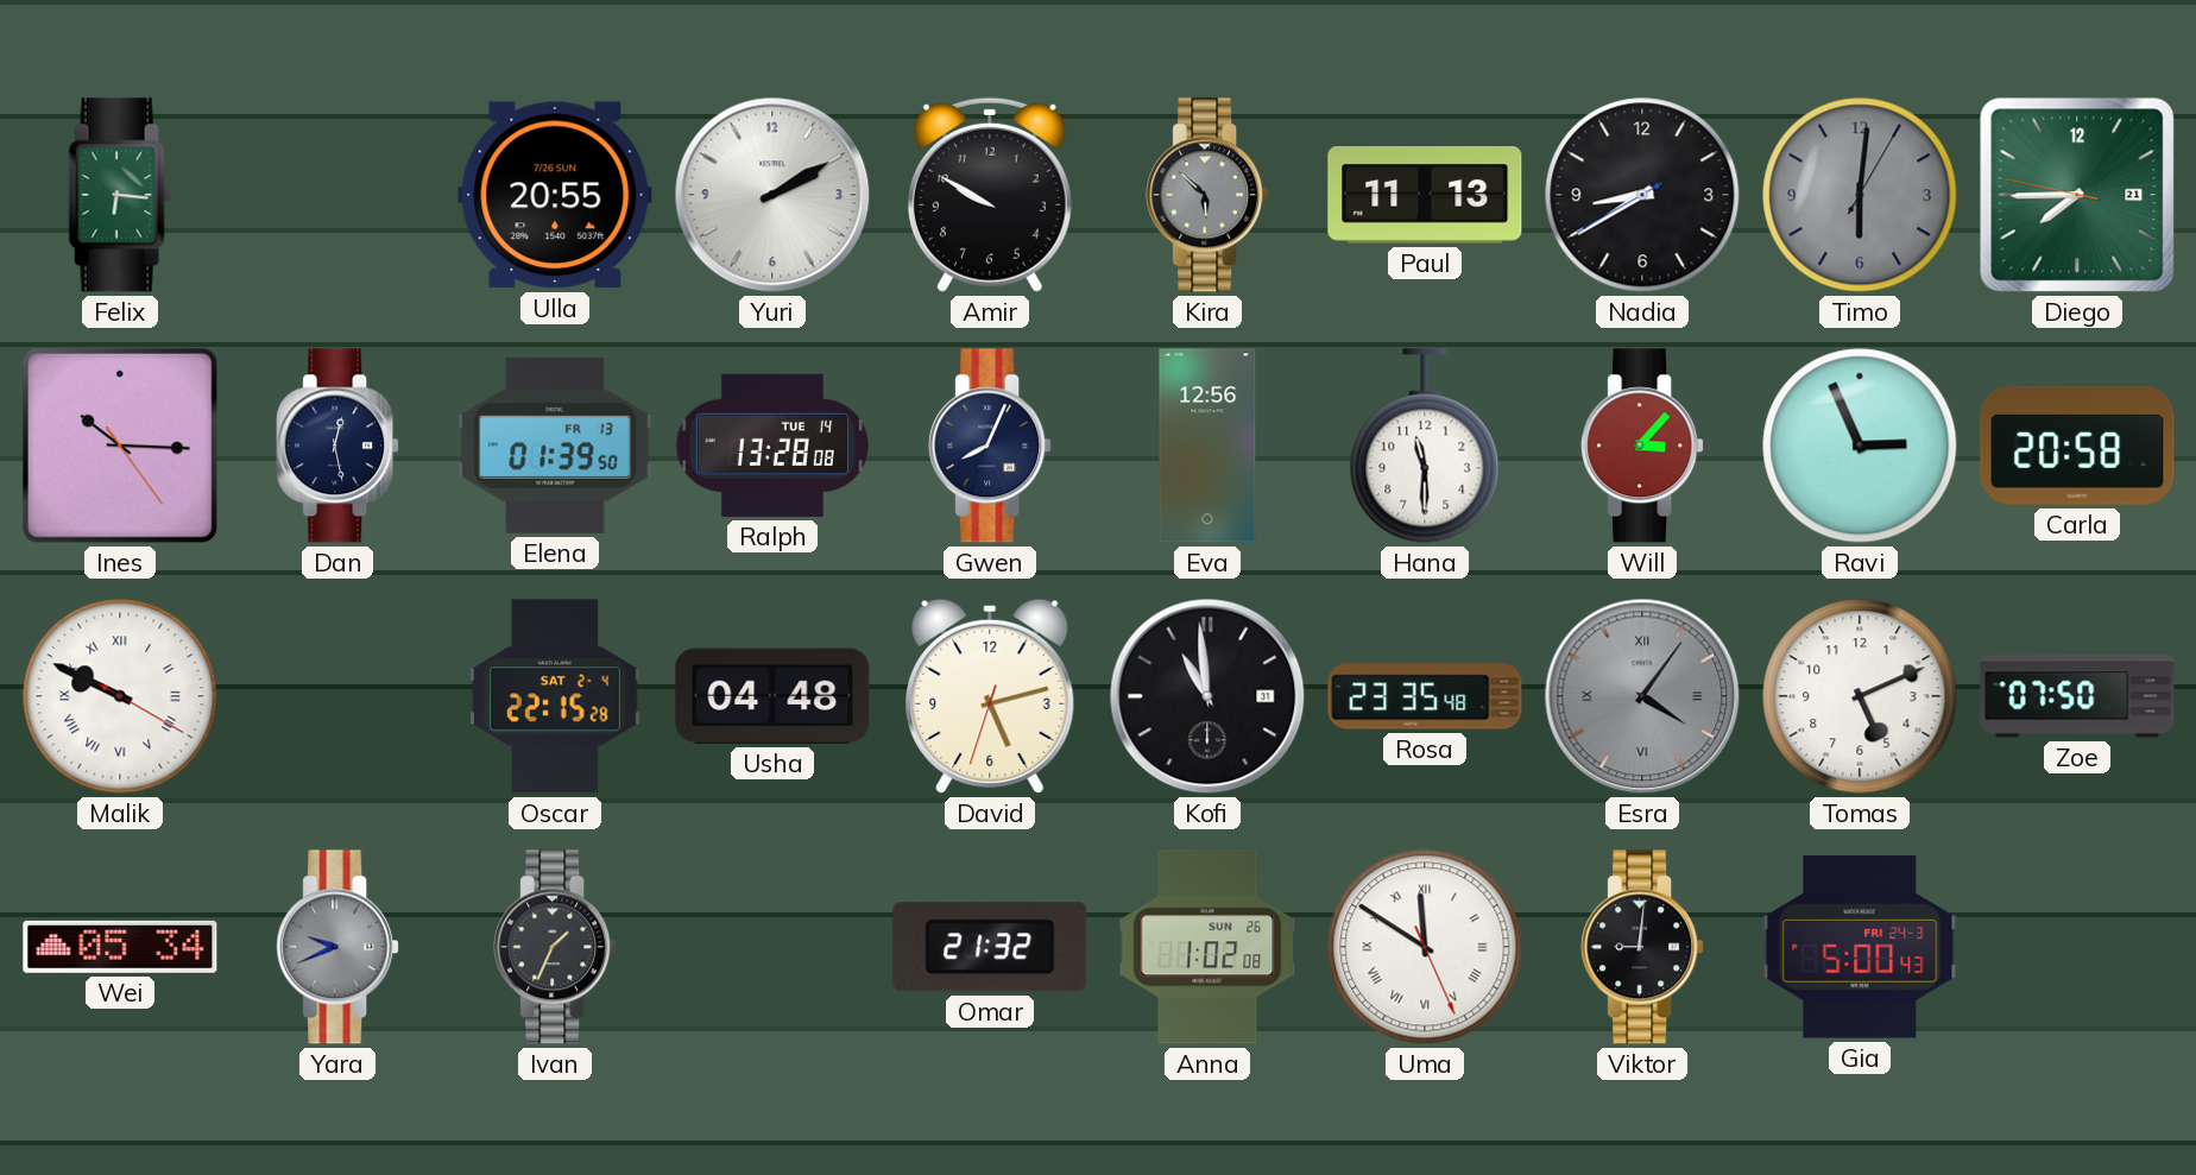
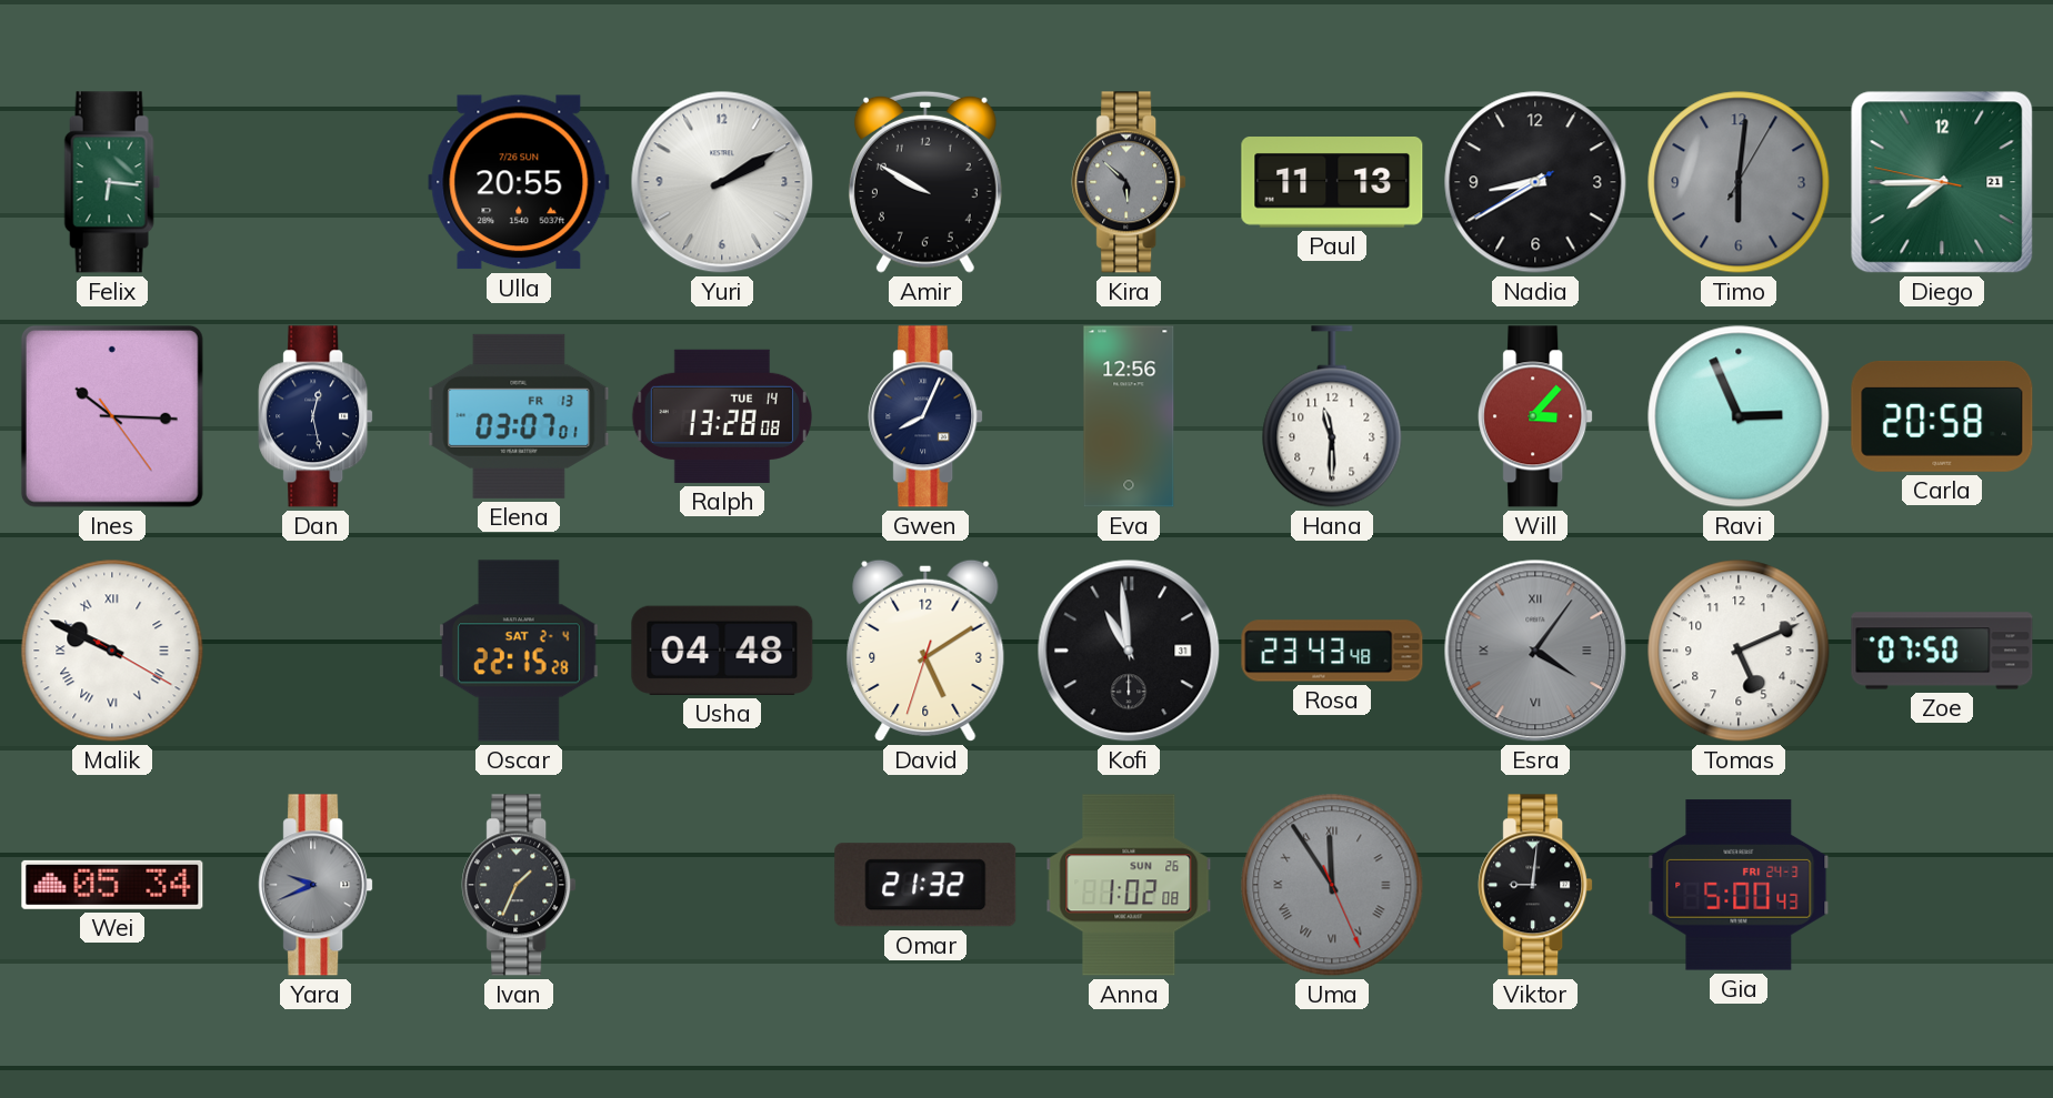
Elena: 01:39 -> 03:07
David: 5:12 -> 5:09
Rosa: 23:35 -> 23:43
Uma: 11:50 -> 11:54
Uma dial: white -> grey
